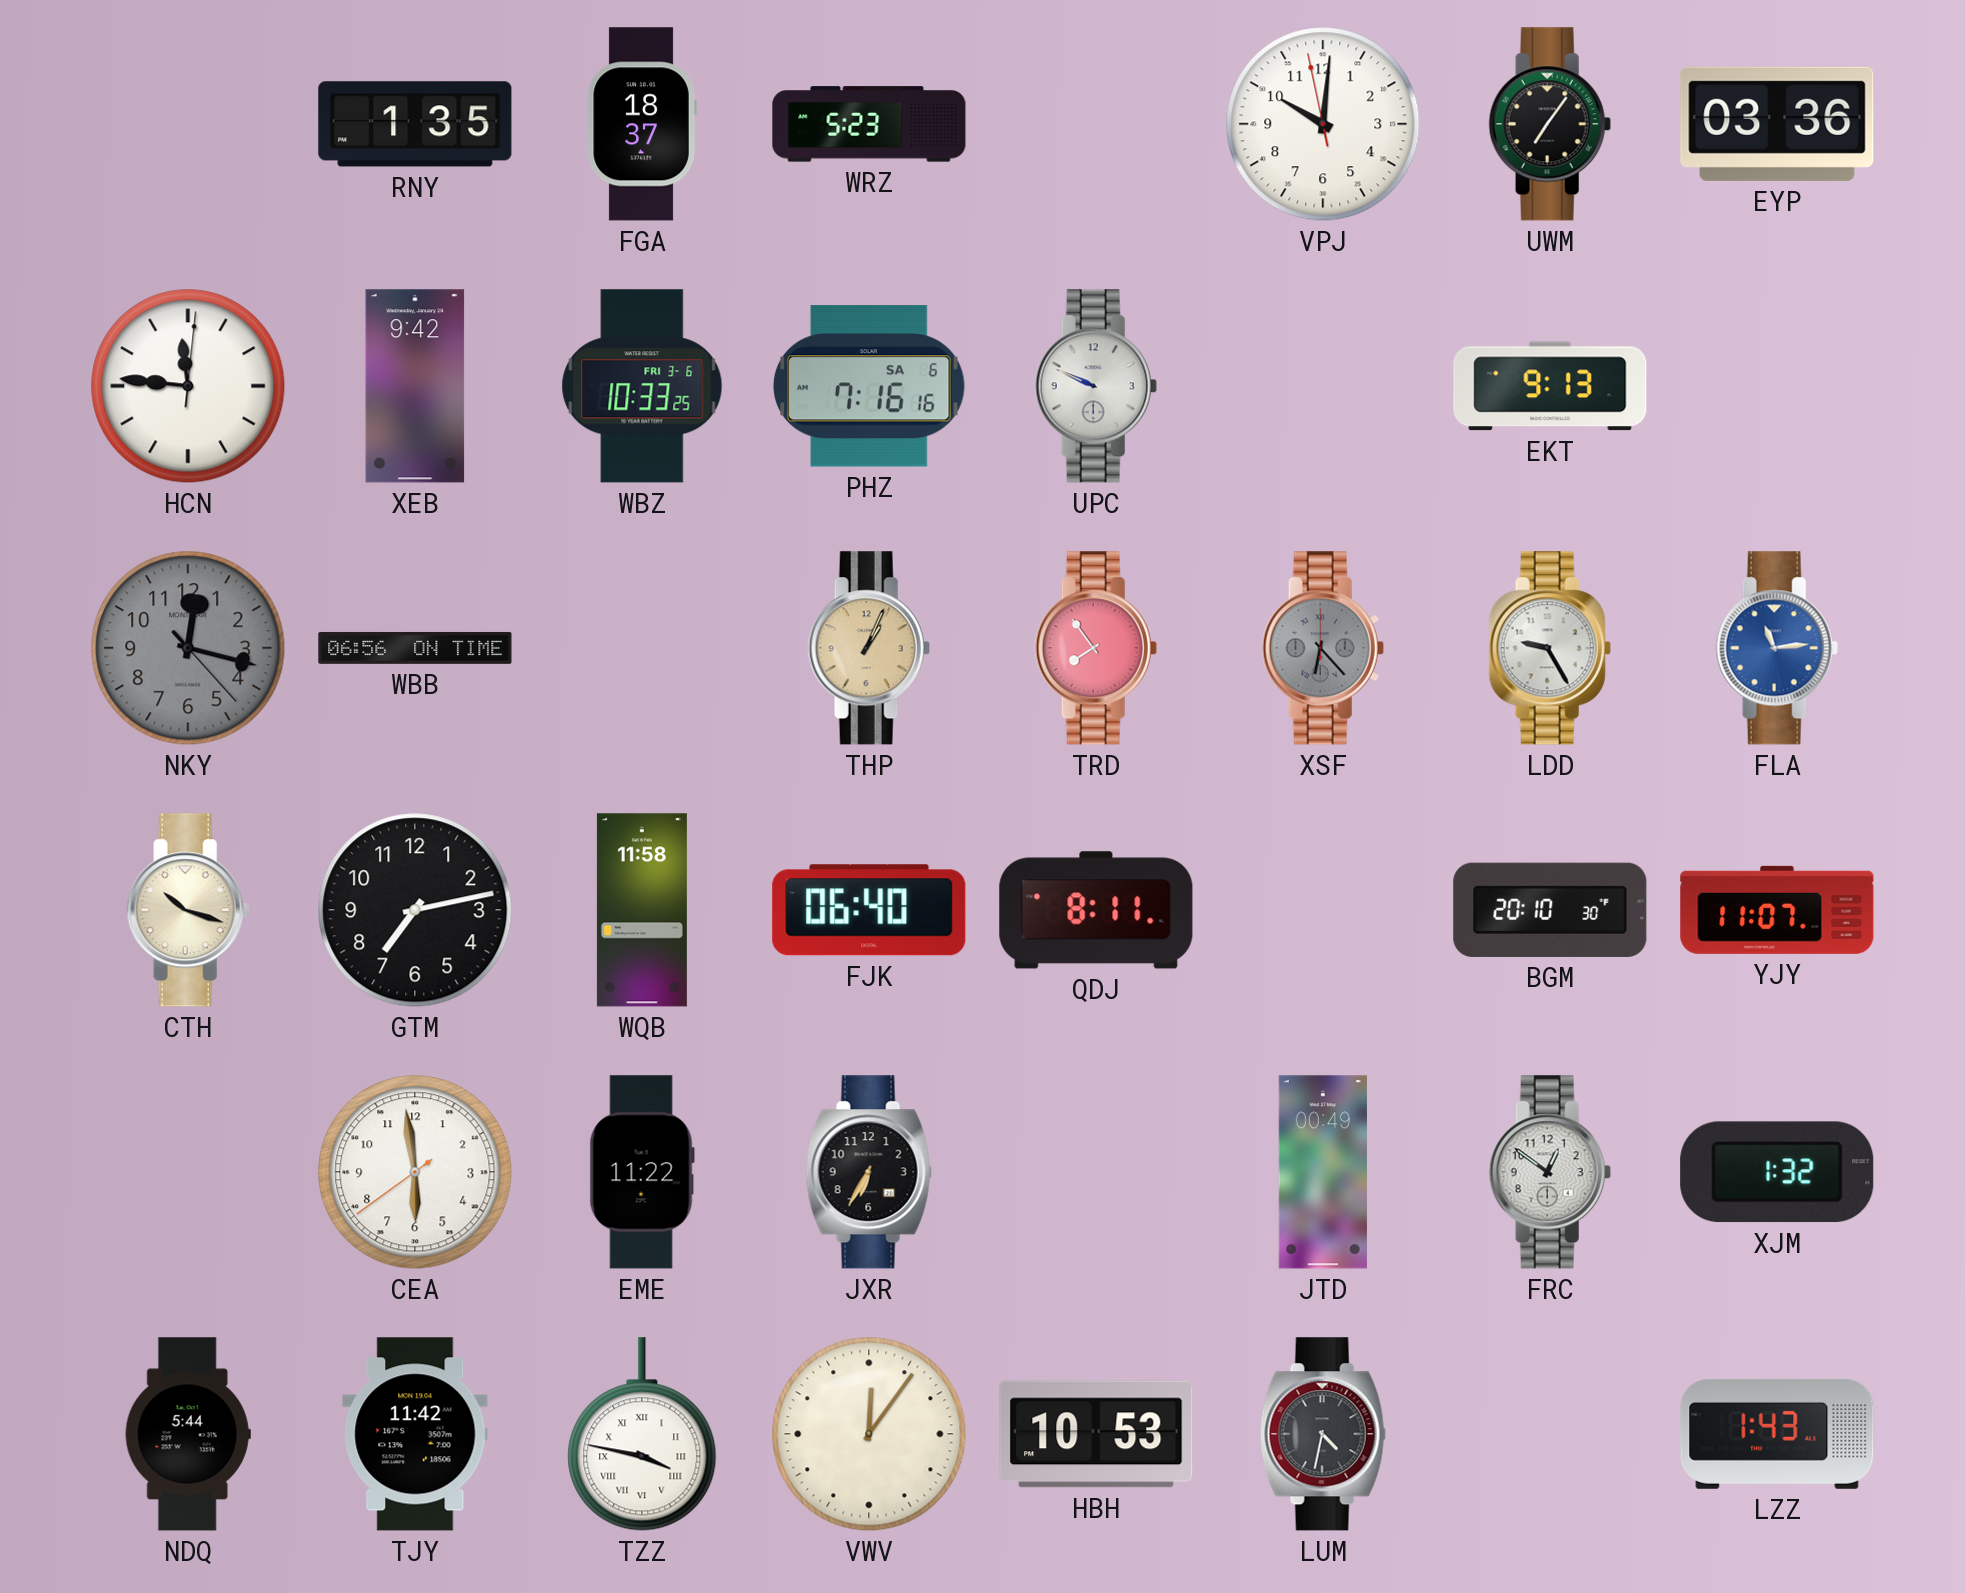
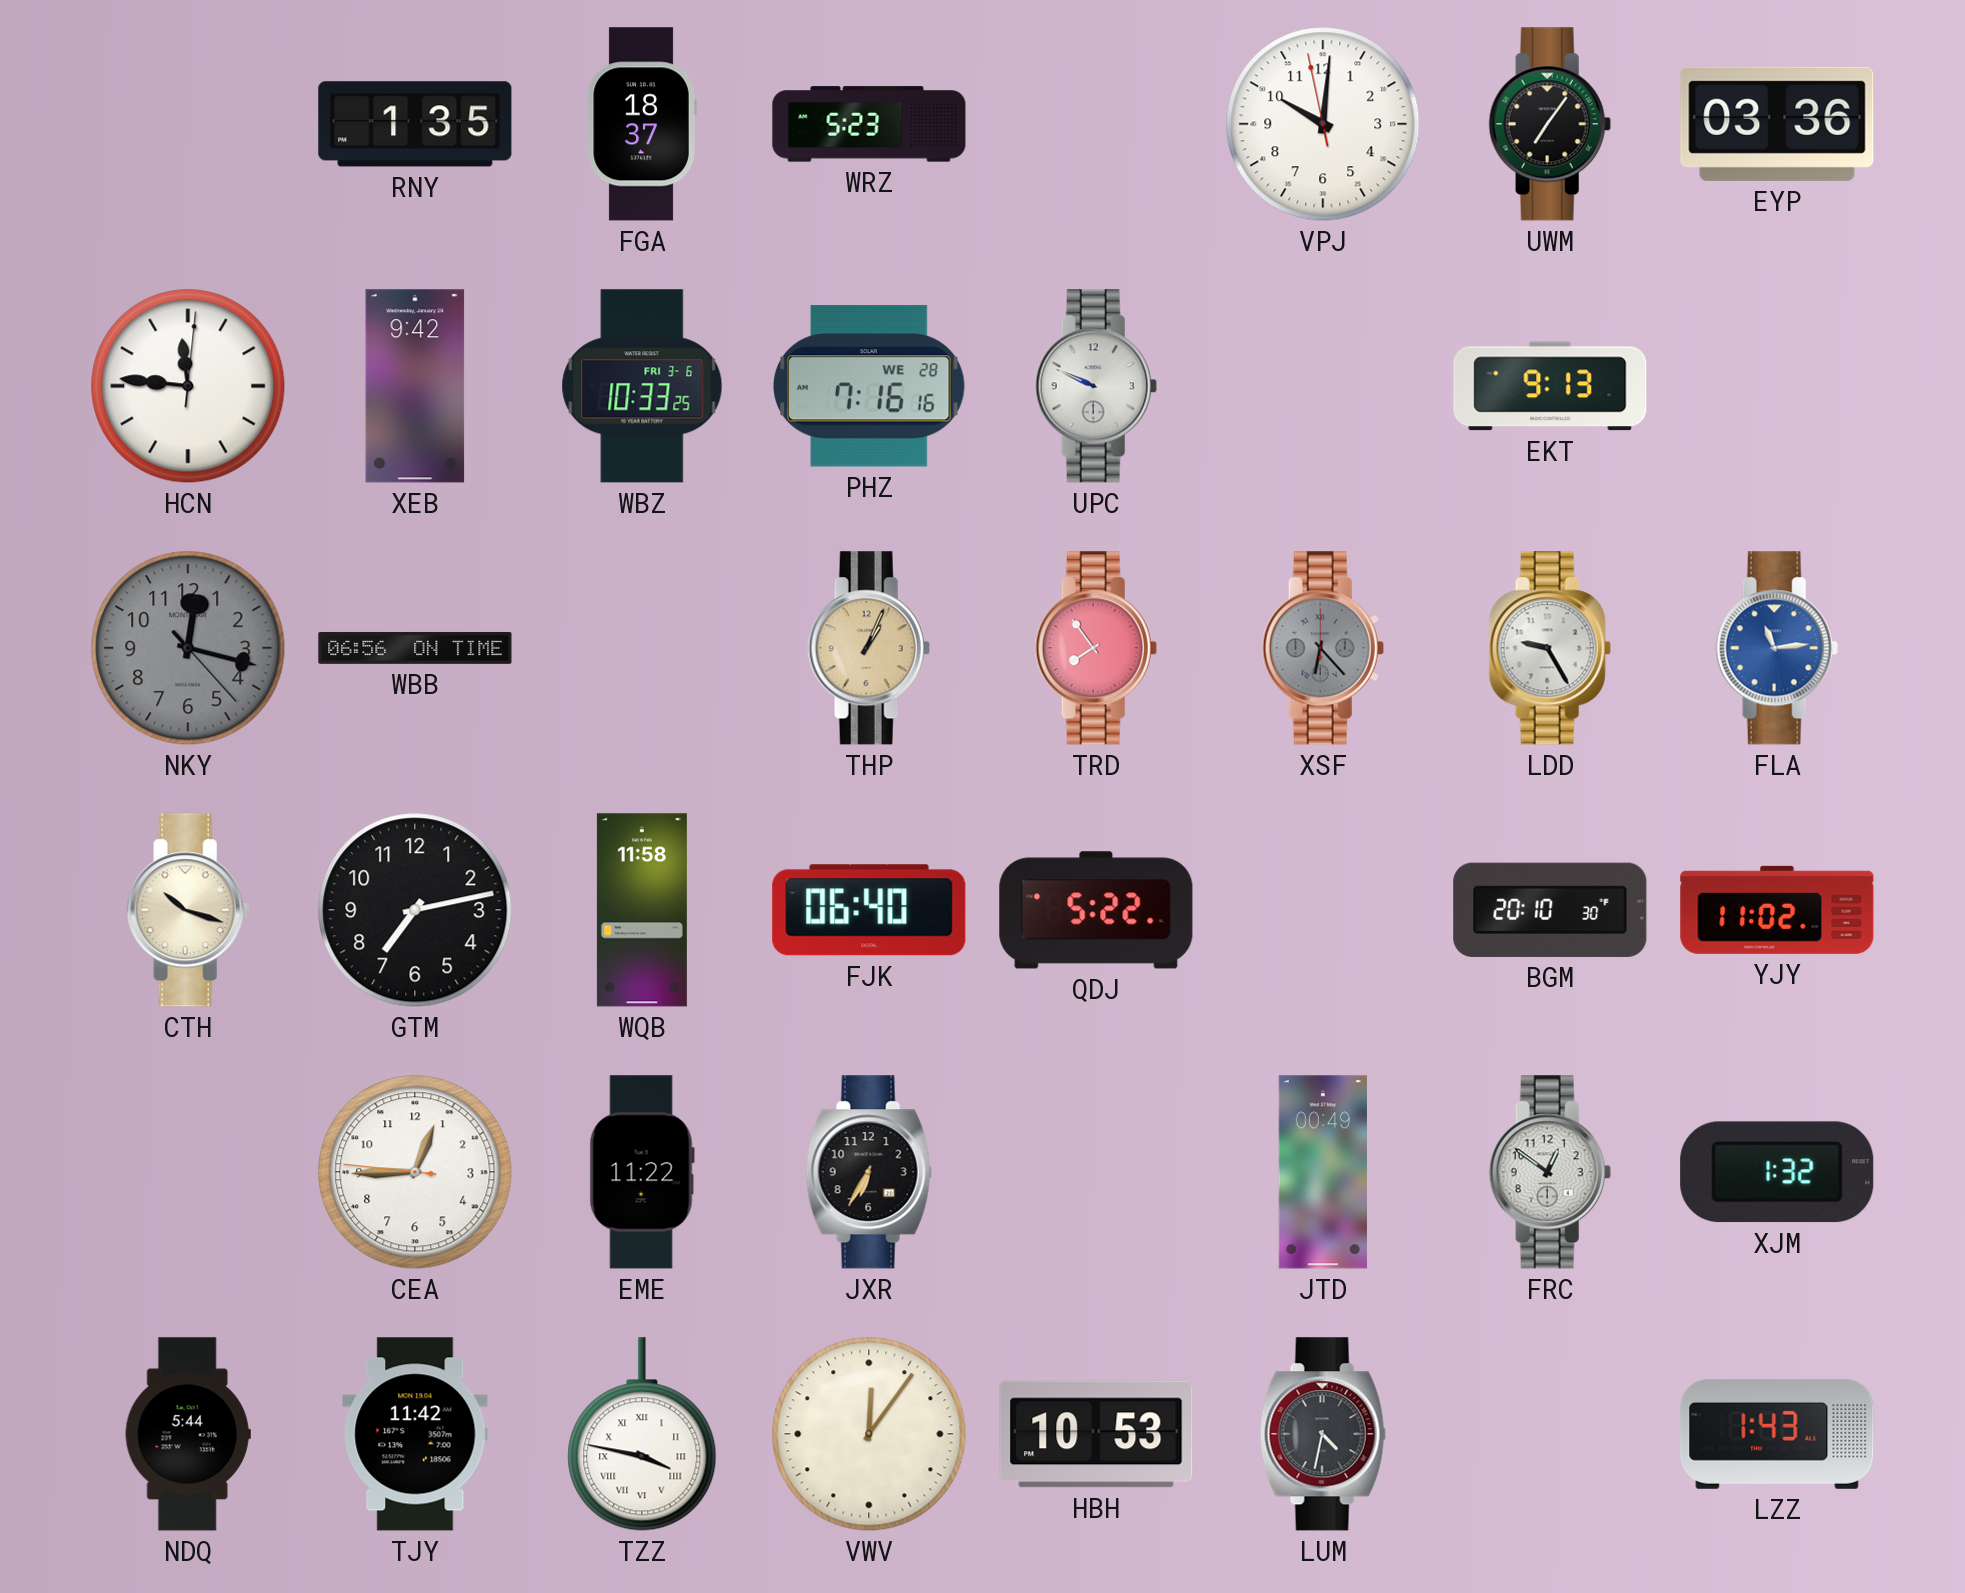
PHZ date: SA 6 -> WE 28
QDJ: 8:11 -> 5:22
YJY: 11:07 -> 11:02
CEA: 5:58 -> 12:44
